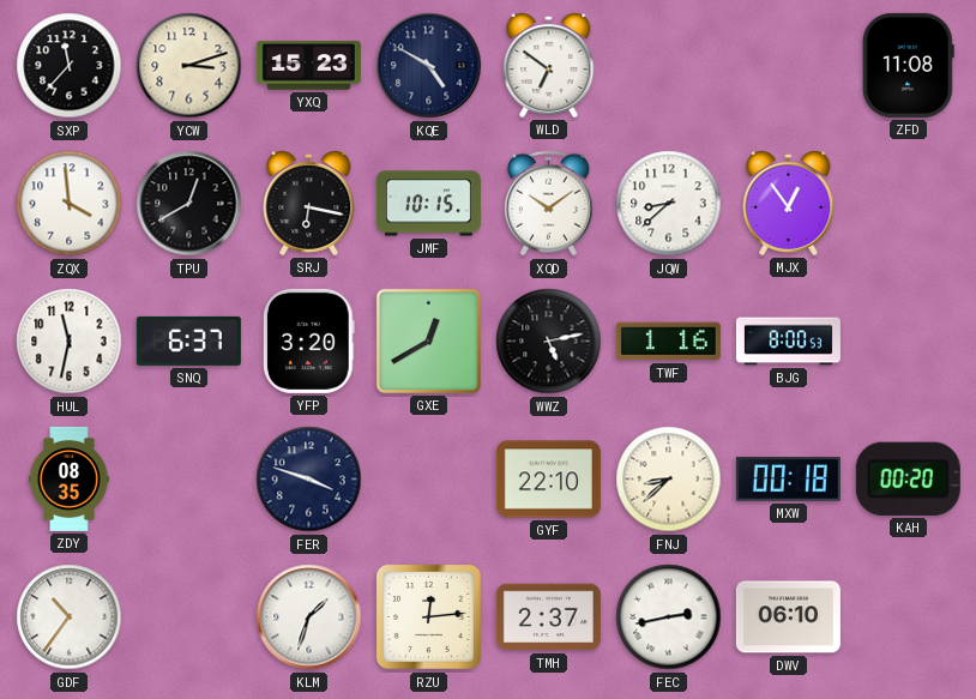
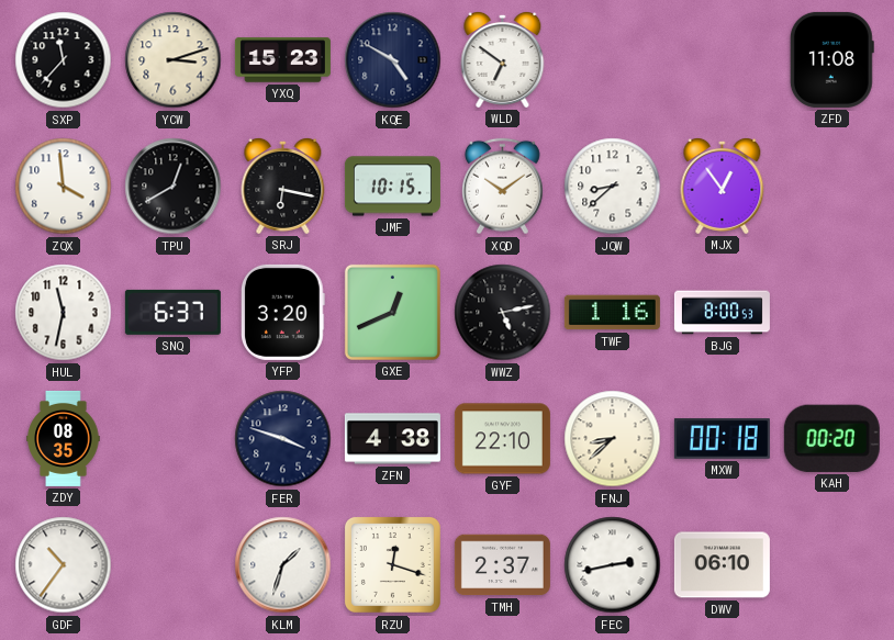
GXE: 12:40 -> 12:41
ZFN: none -> 4:38
RZU: 12:14 -> 12:18
